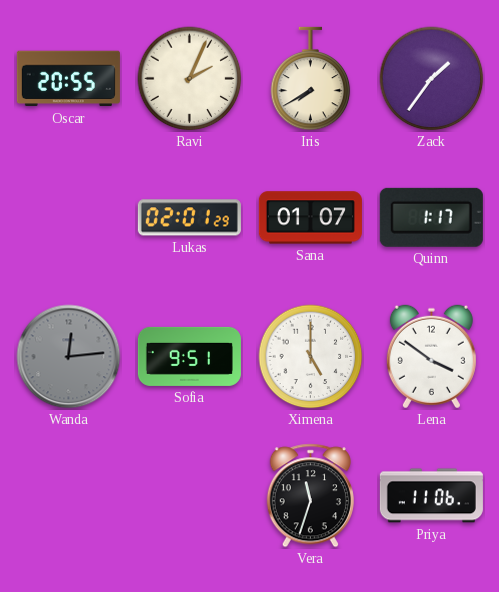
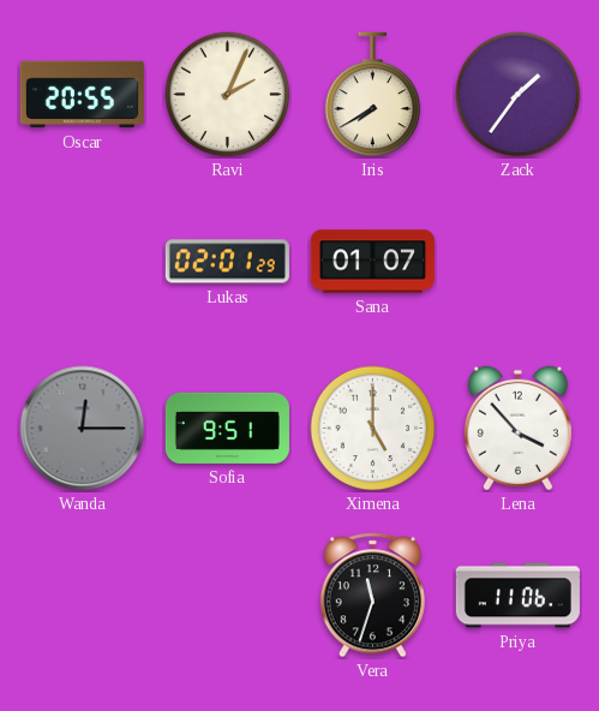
Quinn: 1:17 -> none
Wanda: 12:14 -> 12:15
Lena: 3:51 -> 3:53
